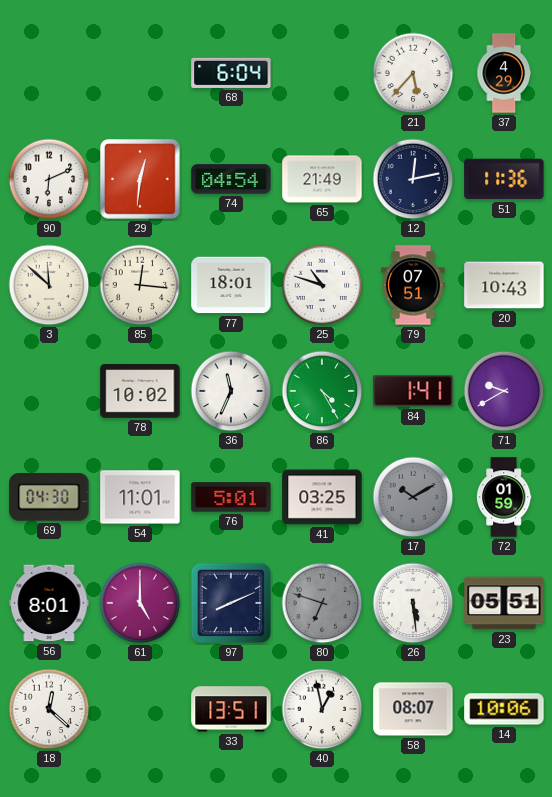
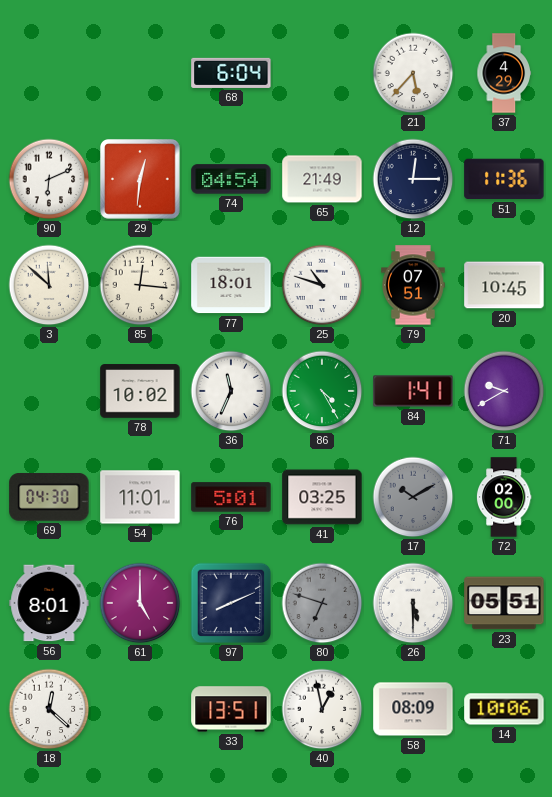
12: 12:13 -> 12:15
20: 10:43 -> 10:45
72: 01:59 -> 02:00
26: 5:29 -> 5:30
58: 08:07 -> 08:09
